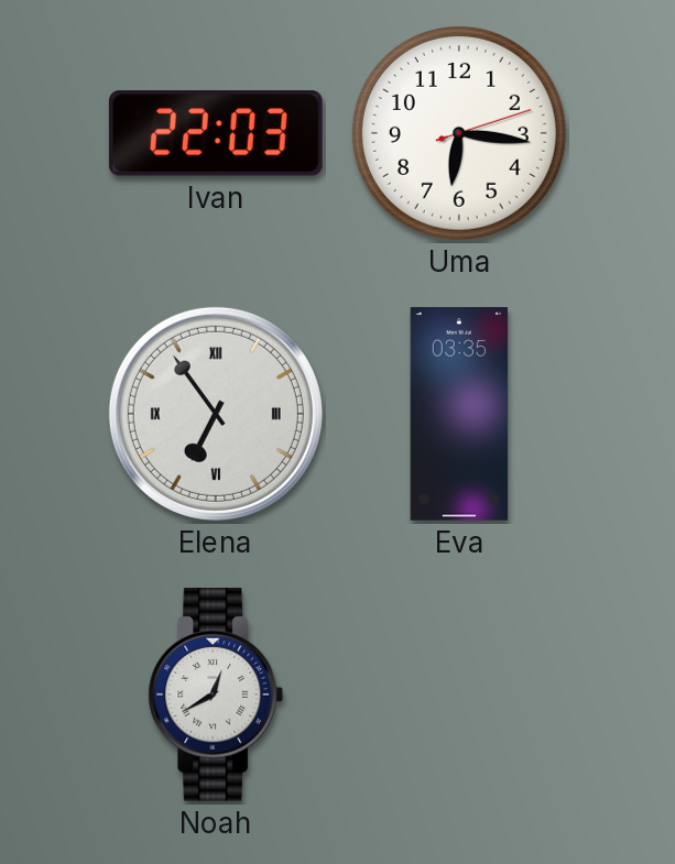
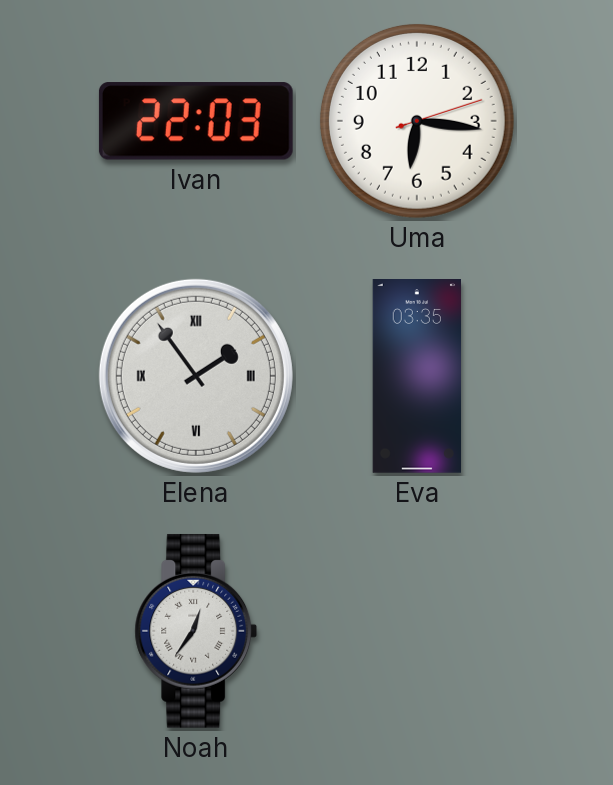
Elena: 6:54 -> 1:54
Noah: 12:40 -> 12:36
